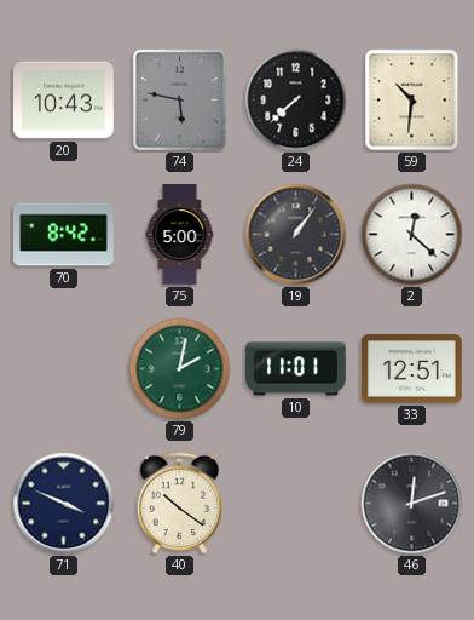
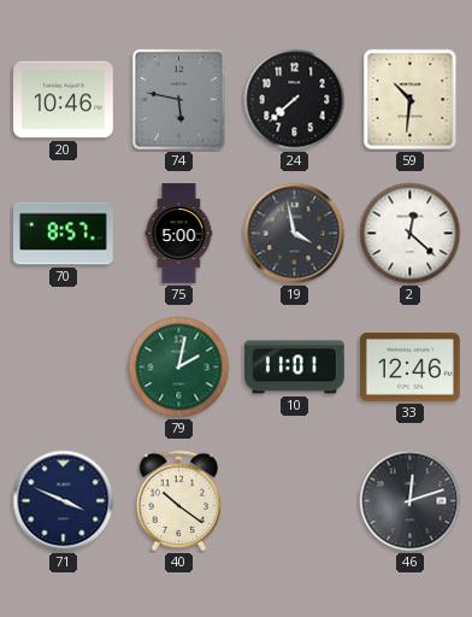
20: 10:43 -> 10:46
70: 8:42 -> 8:57
19: 1:06 -> 3:58
33: 12:51 -> 12:46
